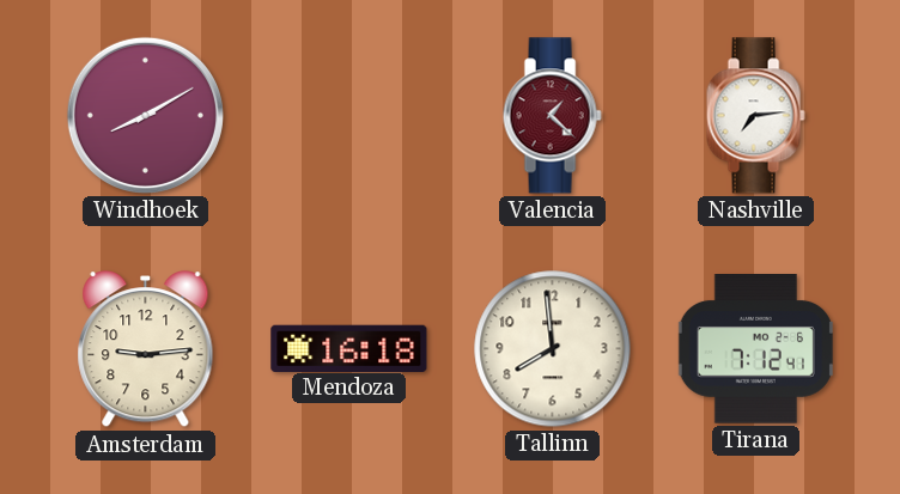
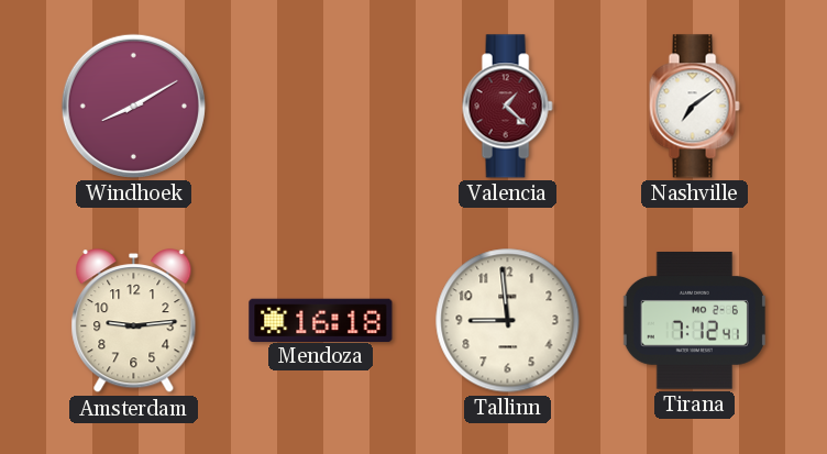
Nashville: 7:14 -> 7:09
Tallinn: 7:59 -> 8:59
